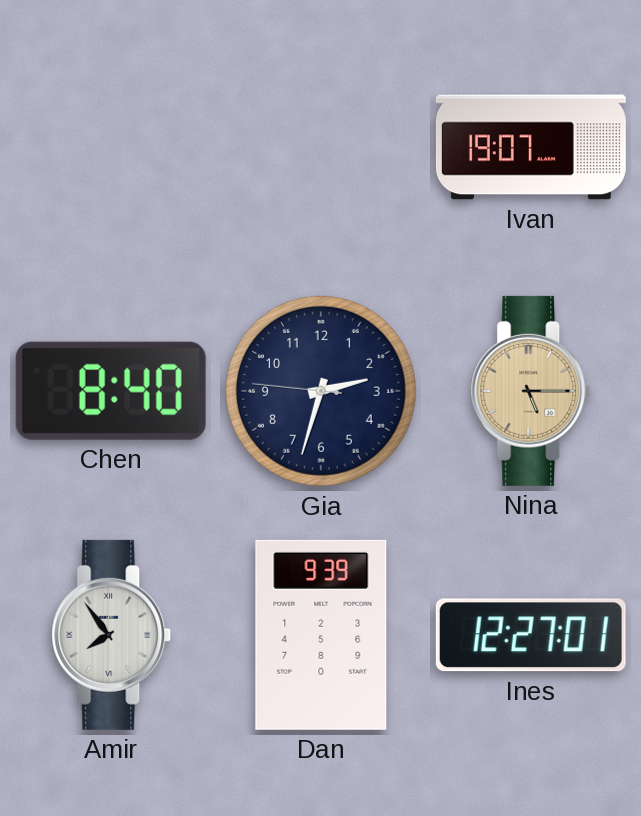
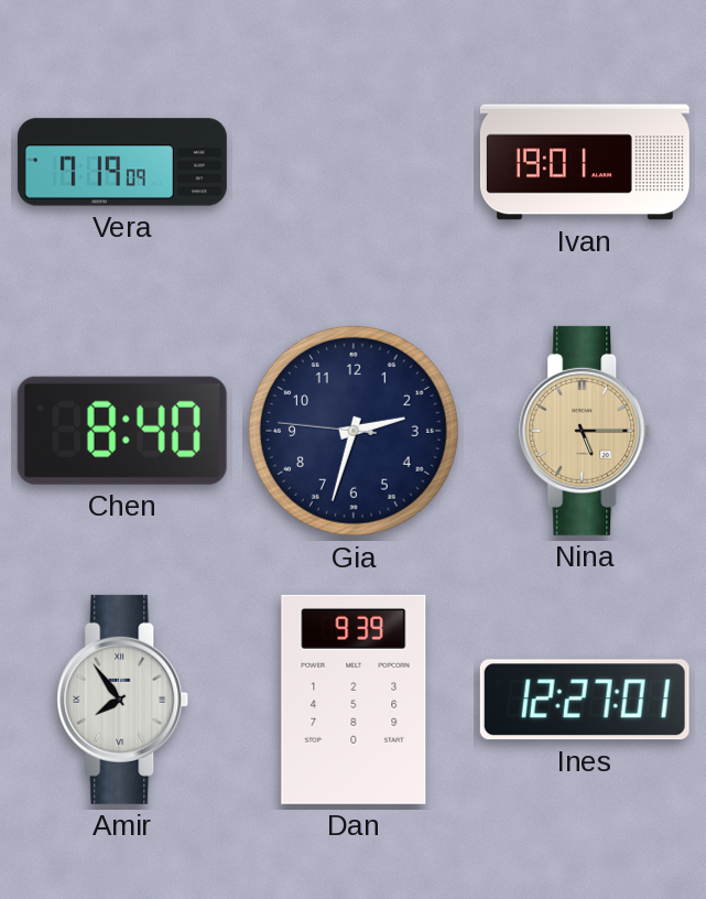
Vera: none -> 7:19
Ivan: 19:07 -> 19:01
